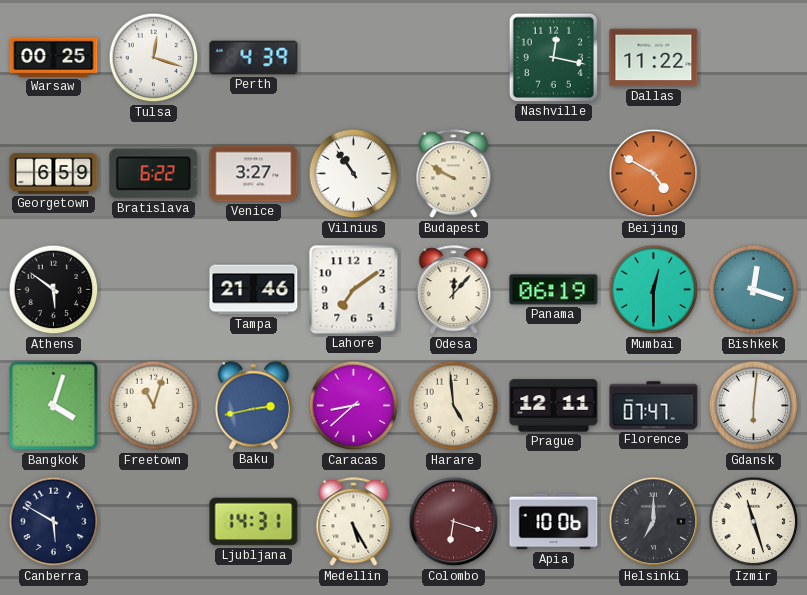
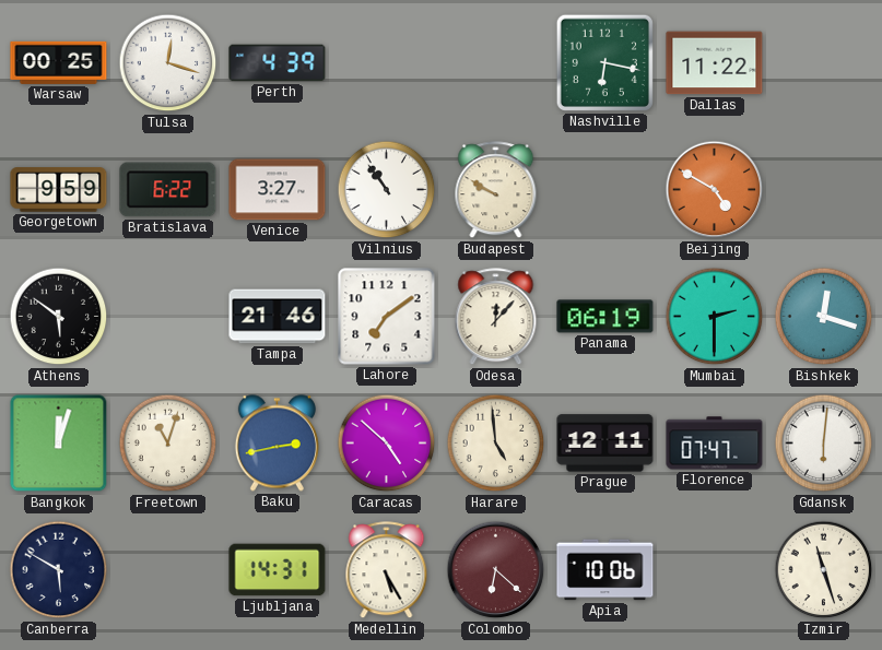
Nashville: 12:17 -> 6:17
Georgetown: 6:59 -> 9:59
Mumbai: 12:30 -> 2:30
Bangkok: 4:03 -> 12:03
Caracas: 8:38 -> 4:52
Colombo: 6:18 -> 6:22
Helsinki: 7:00 -> none
